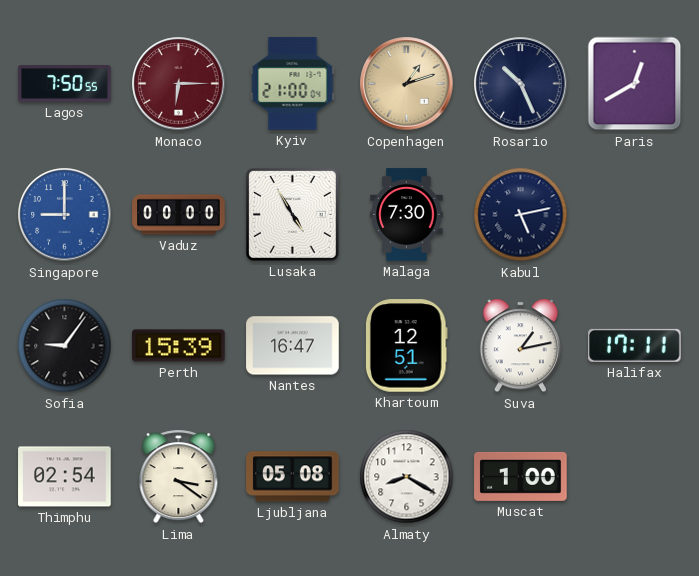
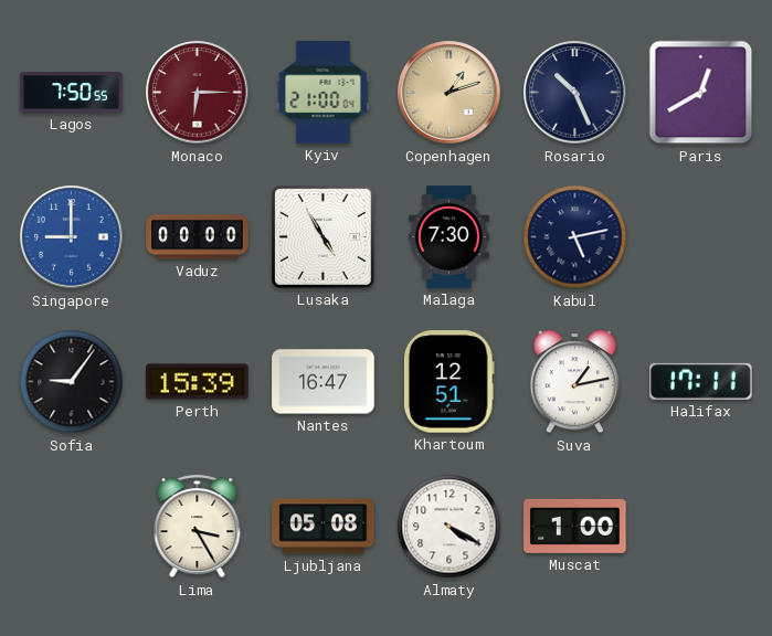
Thimphu: 02:54 -> none
Lima: 3:21 -> 3:25
Almaty: 8:20 -> 4:20
